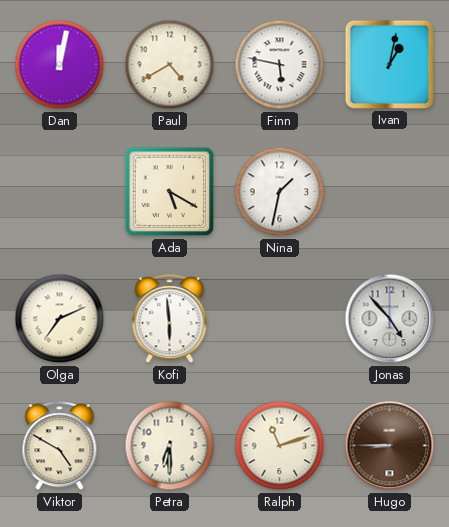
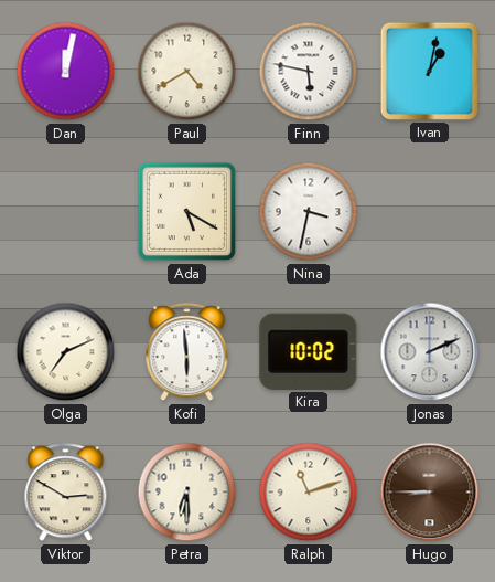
Nina: 1:32 -> 3:32
Kira: none -> 10:02
Jonas: 4:53 -> 2:11
Viktor: 4:50 -> 2:50
